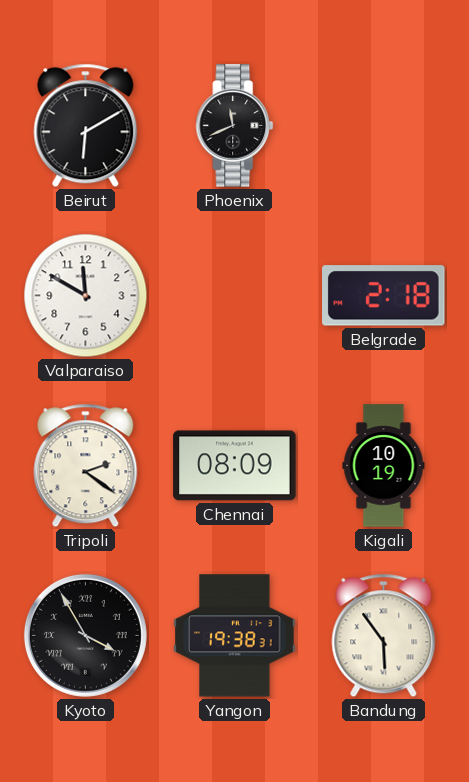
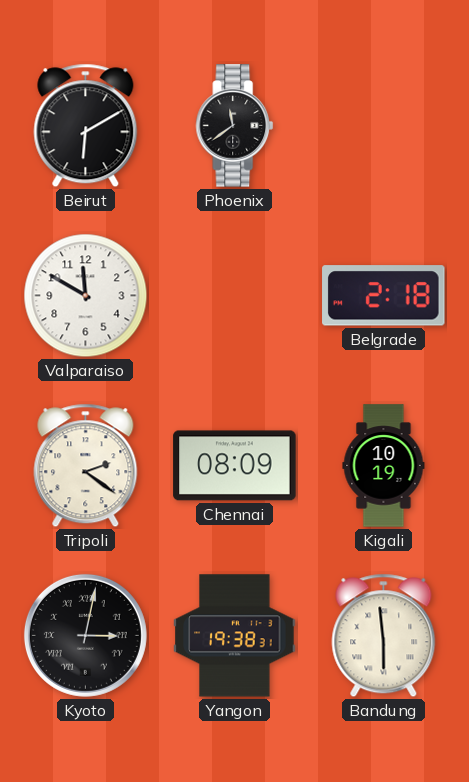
Phoenix: 11:41 -> 11:39
Kyoto: 3:55 -> 3:02
Bandung: 5:54 -> 5:59
